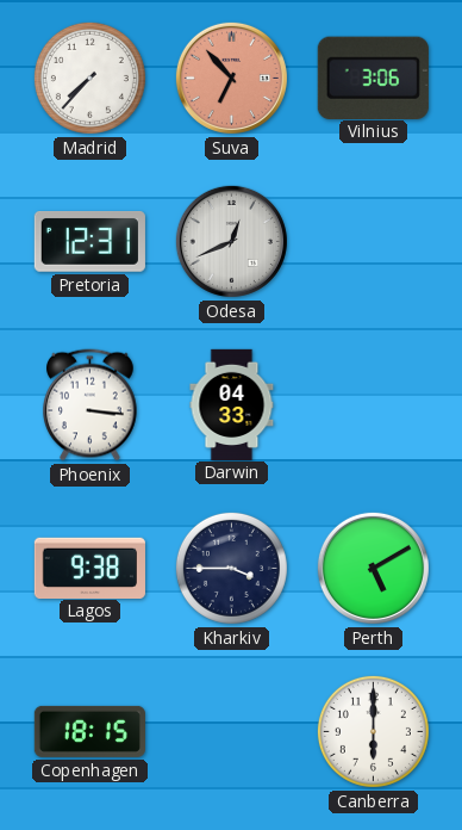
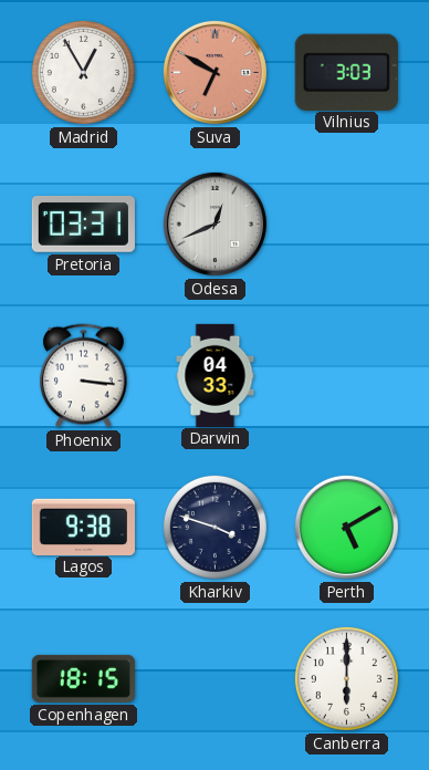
Madrid: 7:37 -> 12:55
Suva: 6:53 -> 6:50
Vilnius: 3:06 -> 3:03
Pretoria: 12:31 -> 03:31
Kharkiv: 3:45 -> 3:48
